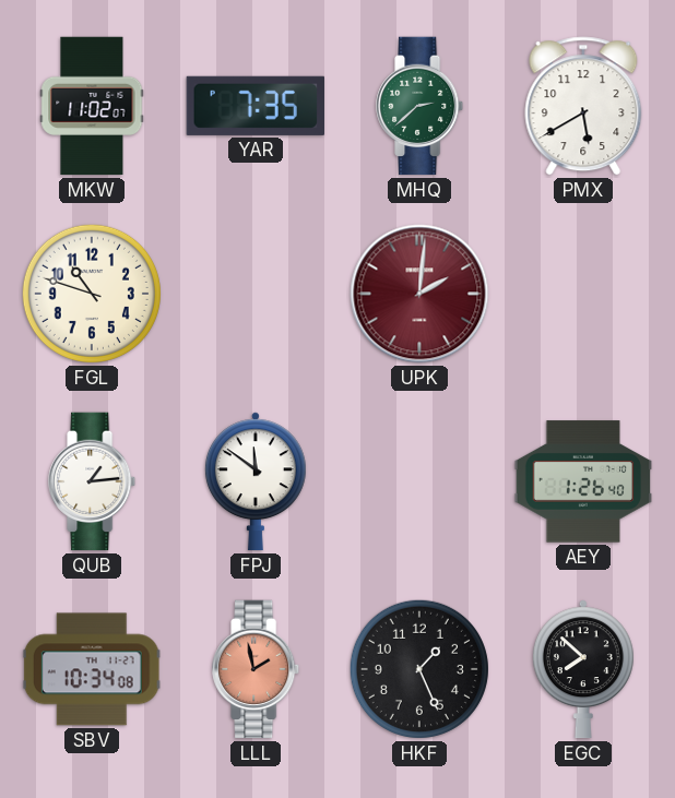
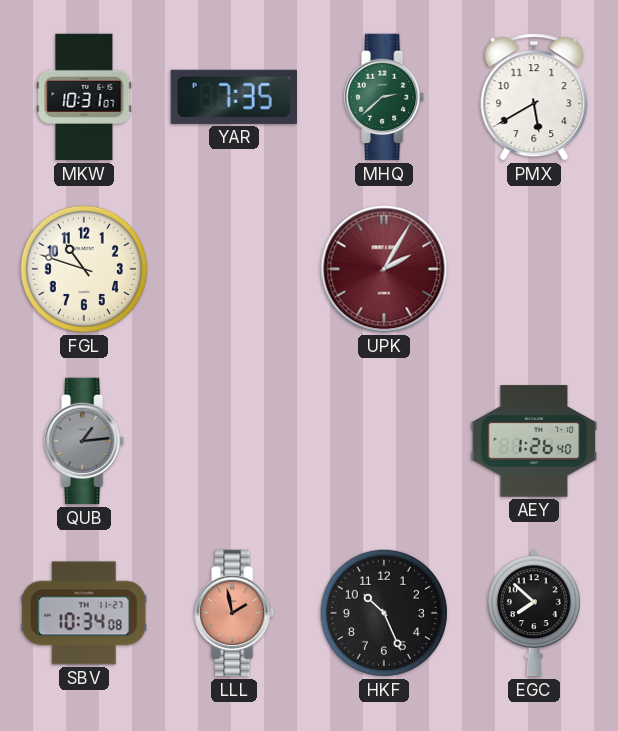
MKW: 11:02 -> 10:31
UPK: 2:01 -> 2:05
QUB dial: white -> grey
FPJ: 11:51 -> none
HKF: 1:26 -> 10:26
